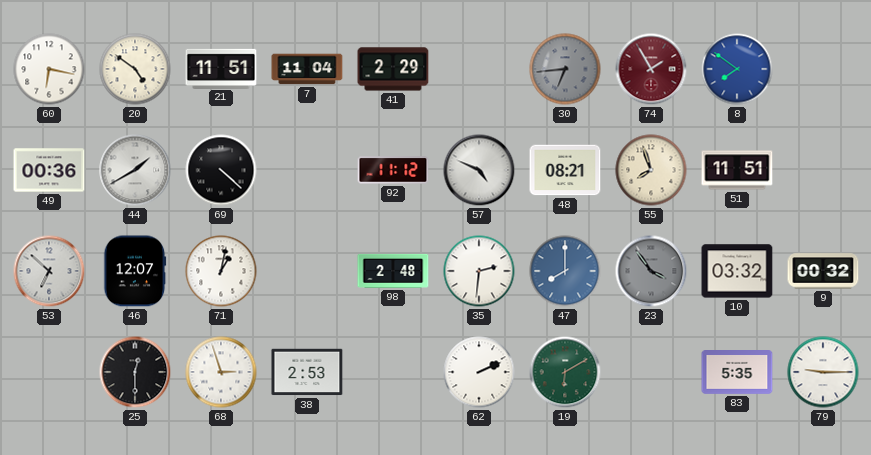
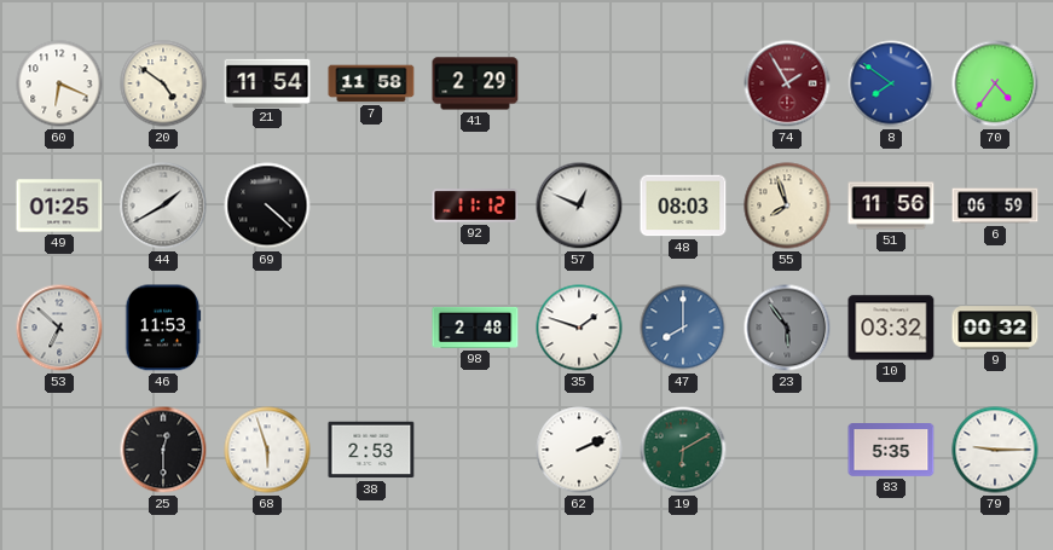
60: 6:17 -> 6:19
21: 11:51 -> 11:54
7: 11:04 -> 11:58
30: 6:44 -> none
70: none -> 4:36
49: 00:36 -> 01:25
57: 4:49 -> 12:49
48: 08:21 -> 08:03
51: 11:51 -> 11:56
6: none -> 06:59
46: 12:07 -> 11:53
71: 1:02 -> none
35: 2:31 -> 1:48
23: 3:54 -> 5:54
68: 2:57 -> 5:57
